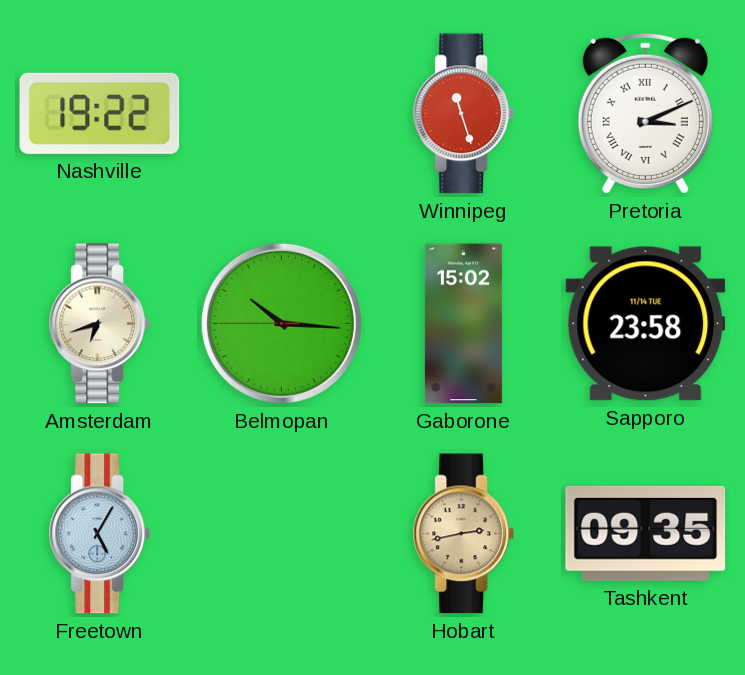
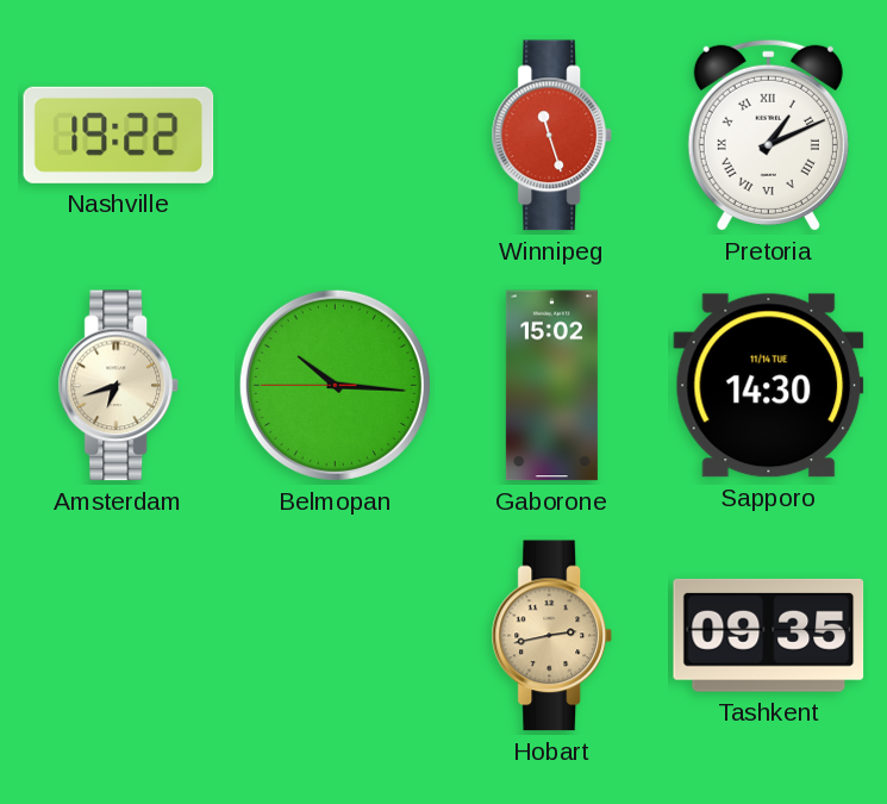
Pretoria: 3:11 -> 1:11
Sapporo: 23:58 -> 14:30
Freetown: 5:05 -> none
